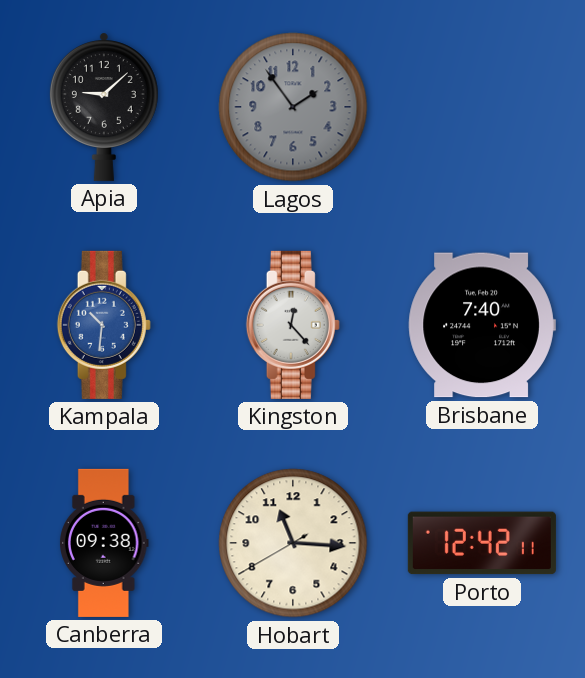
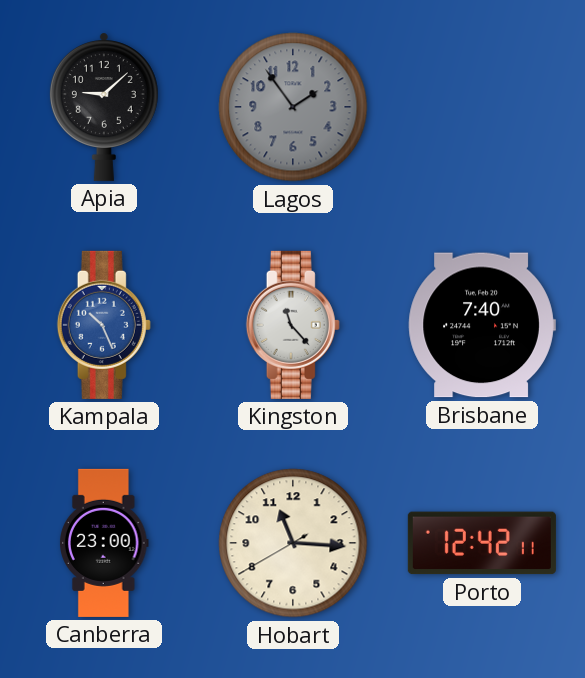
Kampala: 10:31 -> 10:26
Kingston: 12:23 -> 11:23
Canberra: 09:38 -> 23:00
